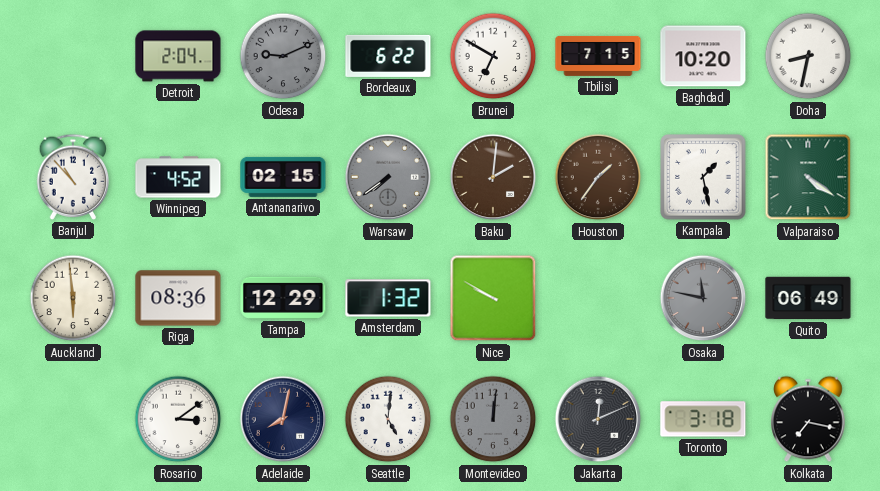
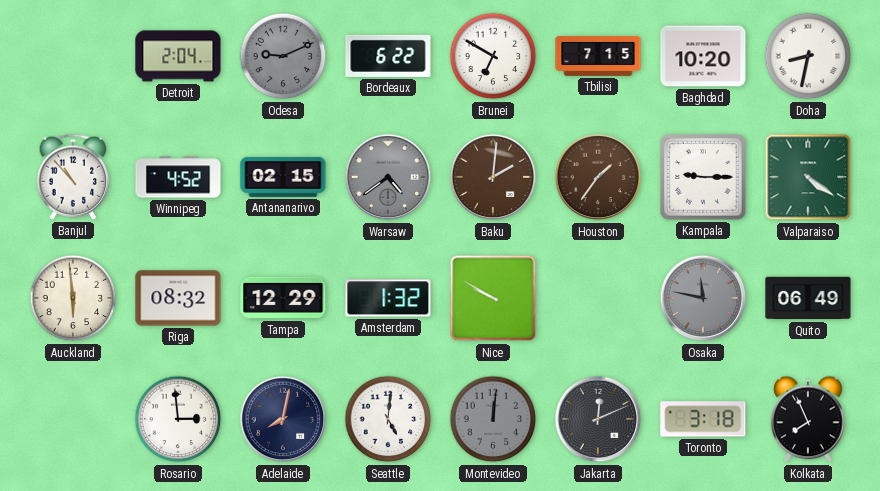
Warsaw: 7:39 -> 4:39
Kampala: 1:28 -> 9:15
Riga: 08:36 -> 08:32
Rosario: 3:09 -> 2:59
Kolkata: 7:17 -> 7:56
